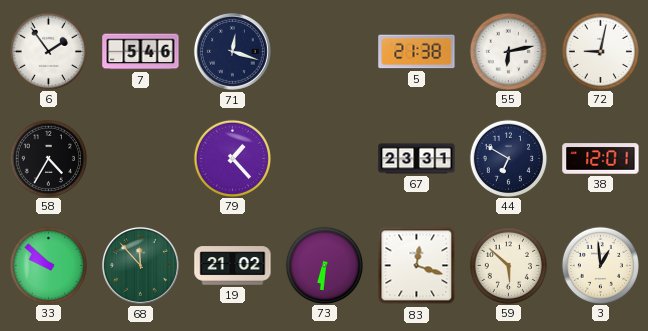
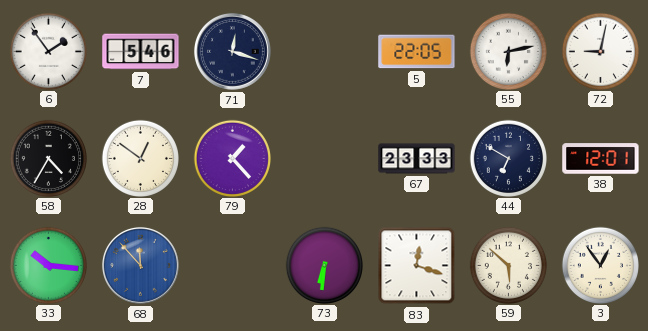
5: 21:38 -> 22:05
28: none -> 12:51
67: 23:31 -> 23:33
33: 9:52 -> 10:16
68 dial: green -> blue
19: 21:02 -> none
3: 12:59 -> 12:54
